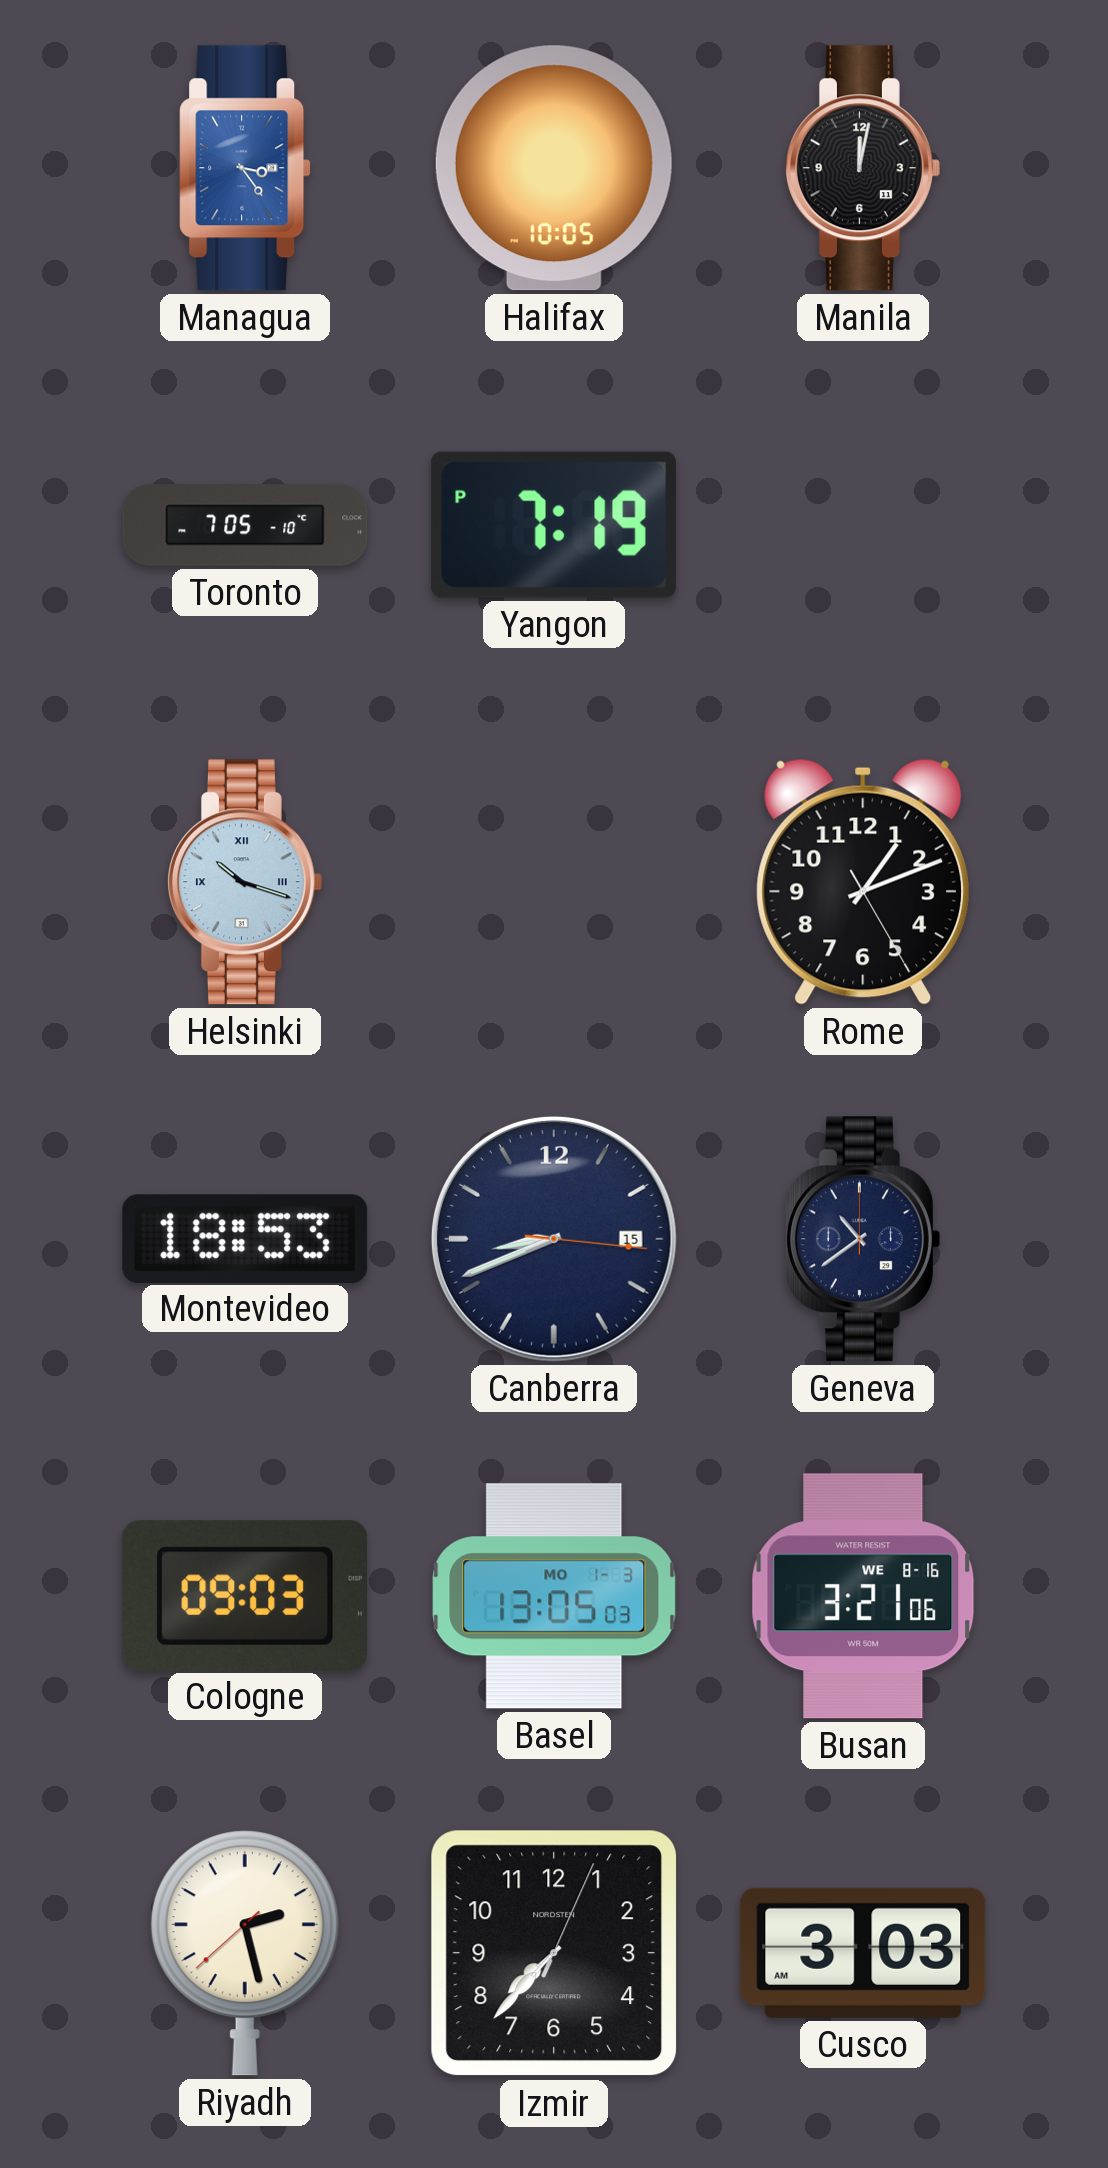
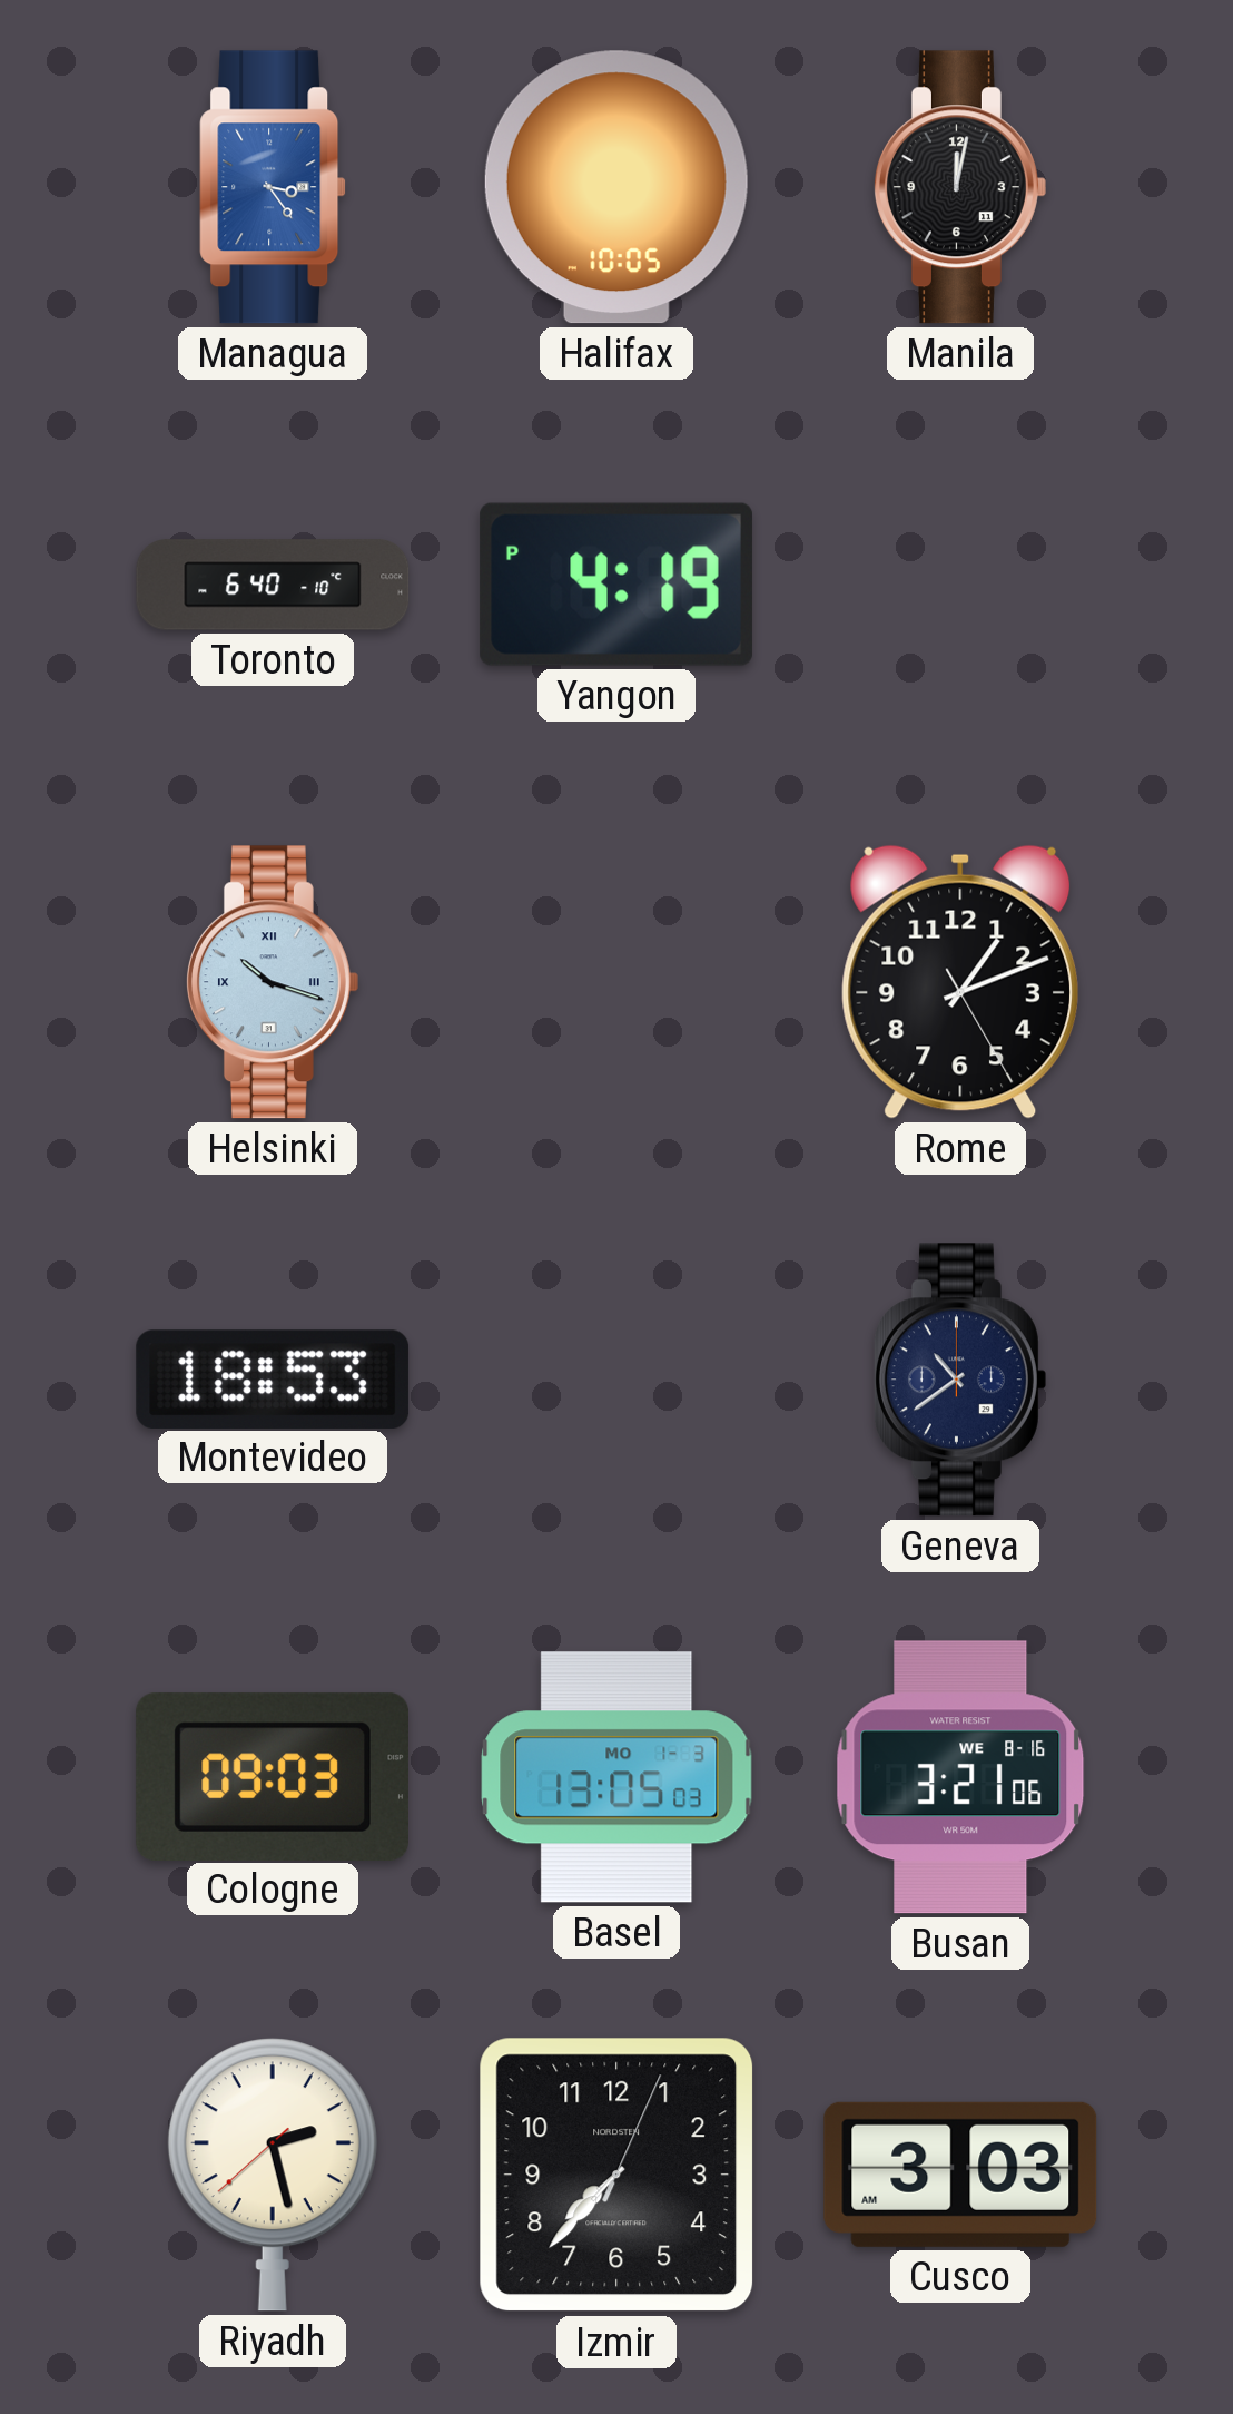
Toronto: 7:05 -> 6:40
Yangon: 7:19 -> 4:19
Canberra: 8:41 -> none
